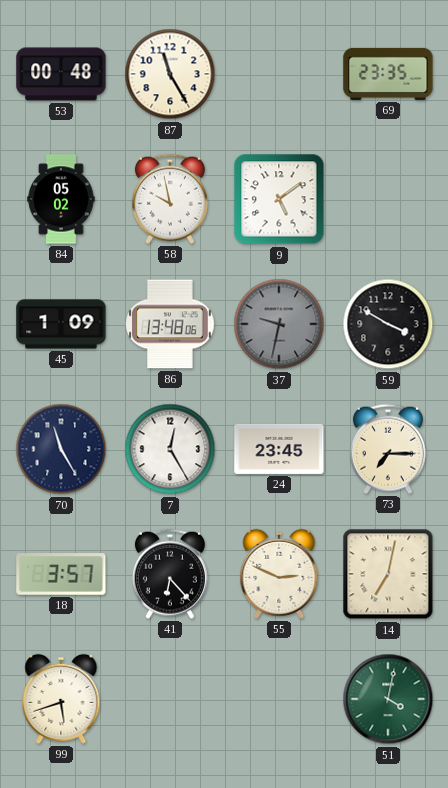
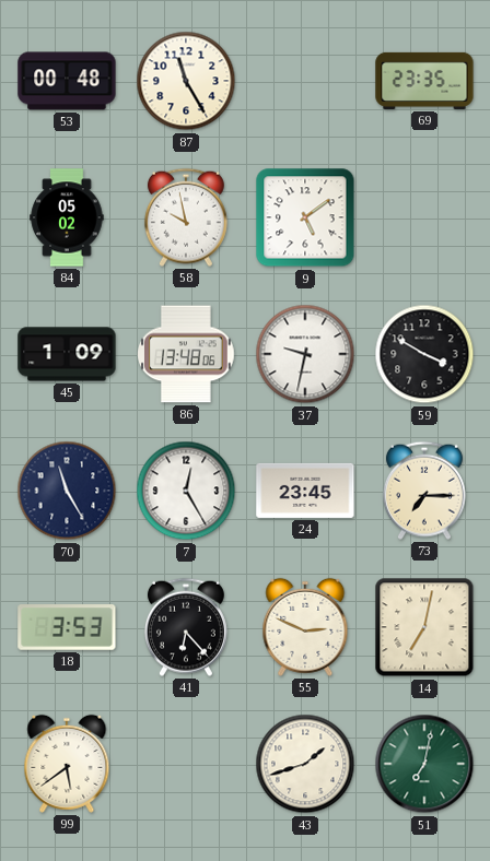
37 dial: grey -> white
18: 3:57 -> 3:53
99: 5:42 -> 5:39
43: none -> 1:42
51: 4:02 -> 7:02
